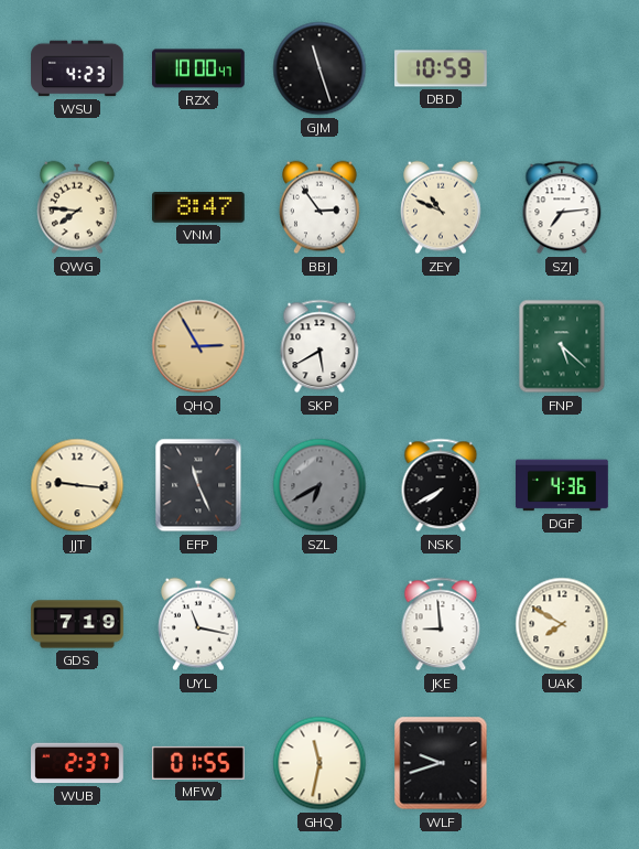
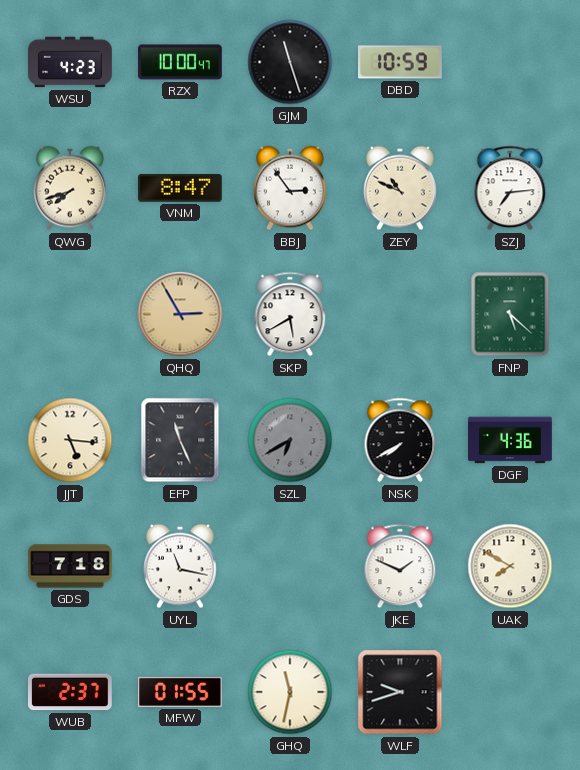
QWG: 7:46 -> 7:42
JJT: 9:16 -> 5:16
GDS: 7:19 -> 7:18
JKE: 8:59 -> 1:49
